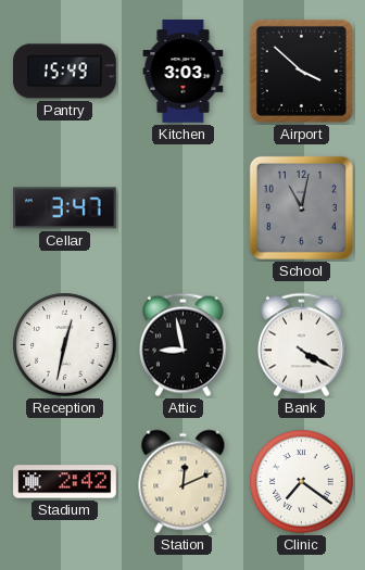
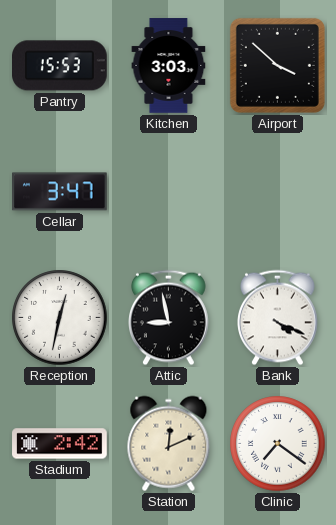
Pantry: 15:49 -> 15:53
School: 11:02 -> none
Bank: 4:20 -> 4:19
